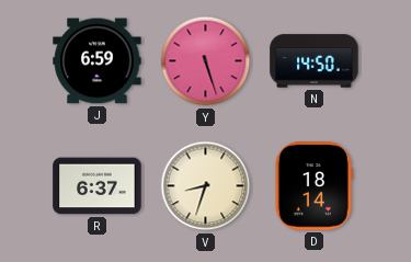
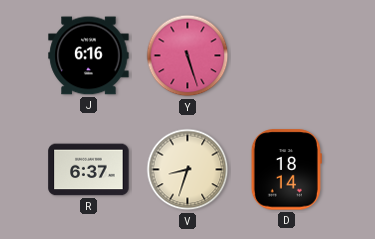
J: 6:59 -> 6:16
N: 14:50 -> none
